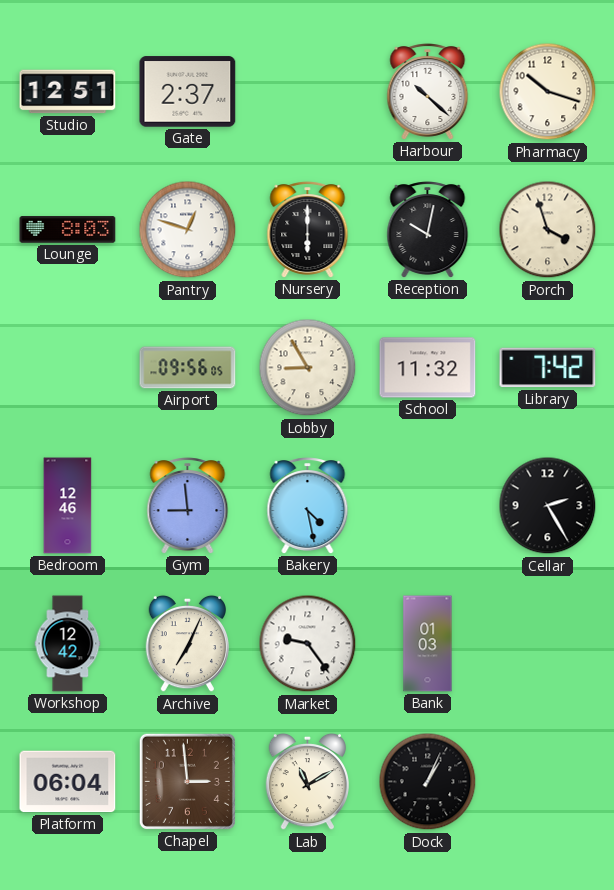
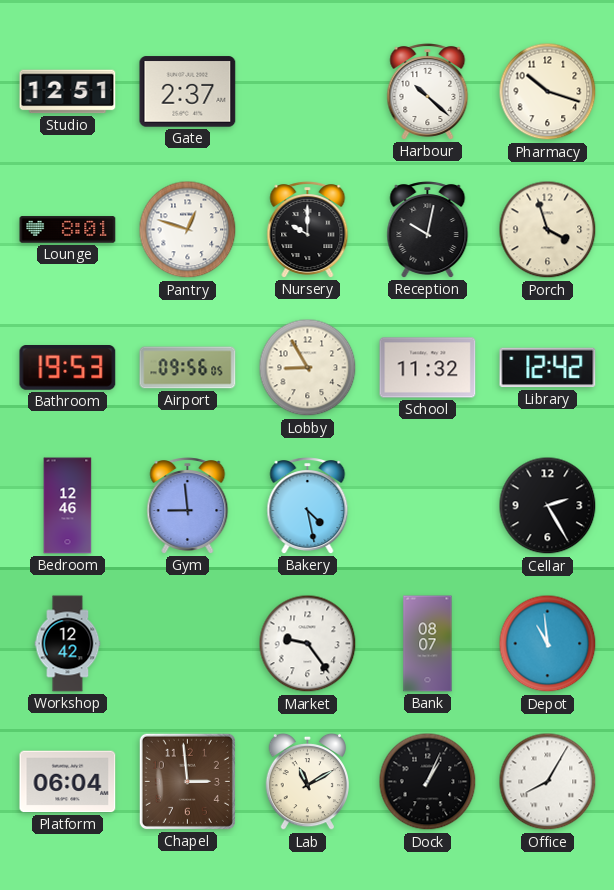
Lounge: 8:03 -> 8:01
Nursery: 6:00 -> 10:00
Bathroom: none -> 19:53
Library: 7:42 -> 12:42
Archive: 7:04 -> none
Bank: 01:03 -> 08:07
Depot: none -> 10:59
Office: none -> 8:05
